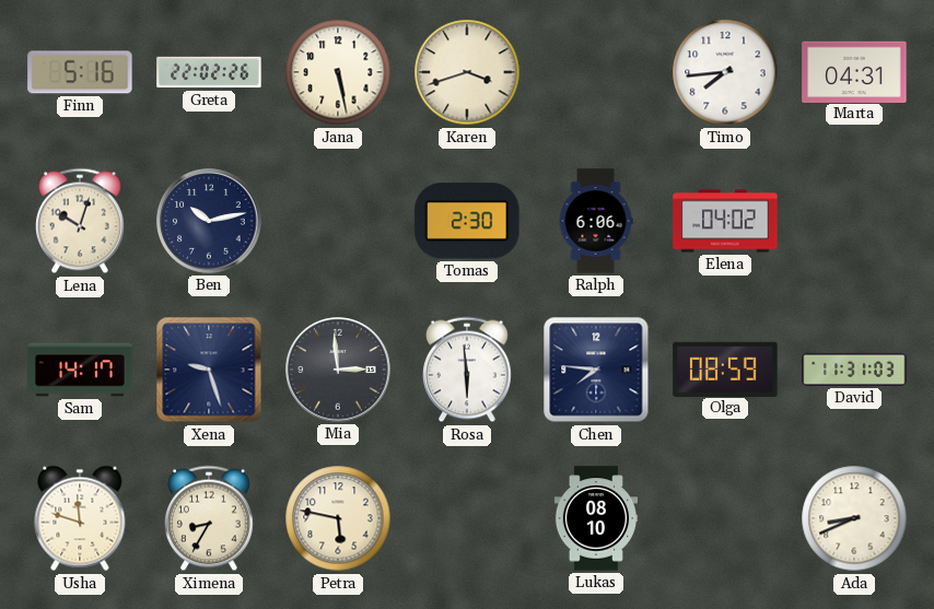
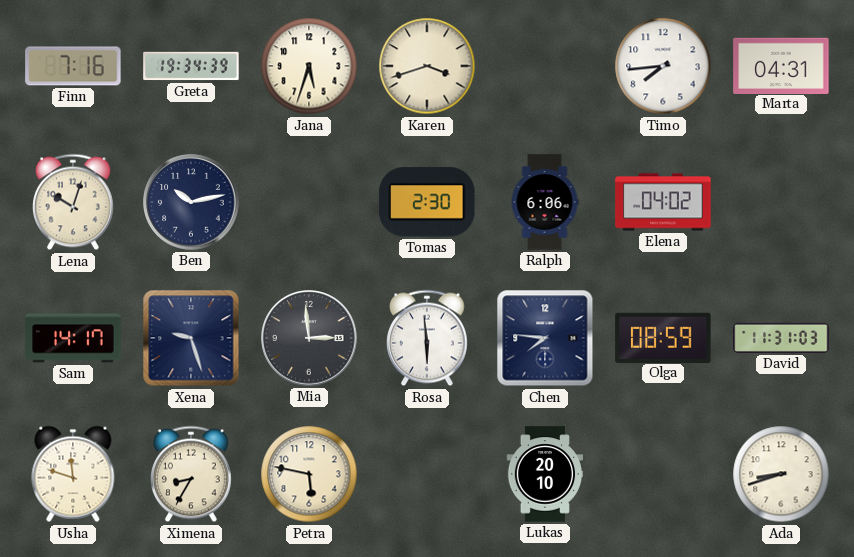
Finn: 5:16 -> 7:16
Greta: 22:02 -> 19:34
Jana: 5:28 -> 5:33
Lukas: 08:10 -> 20:10
Ada: 8:41 -> 8:42
